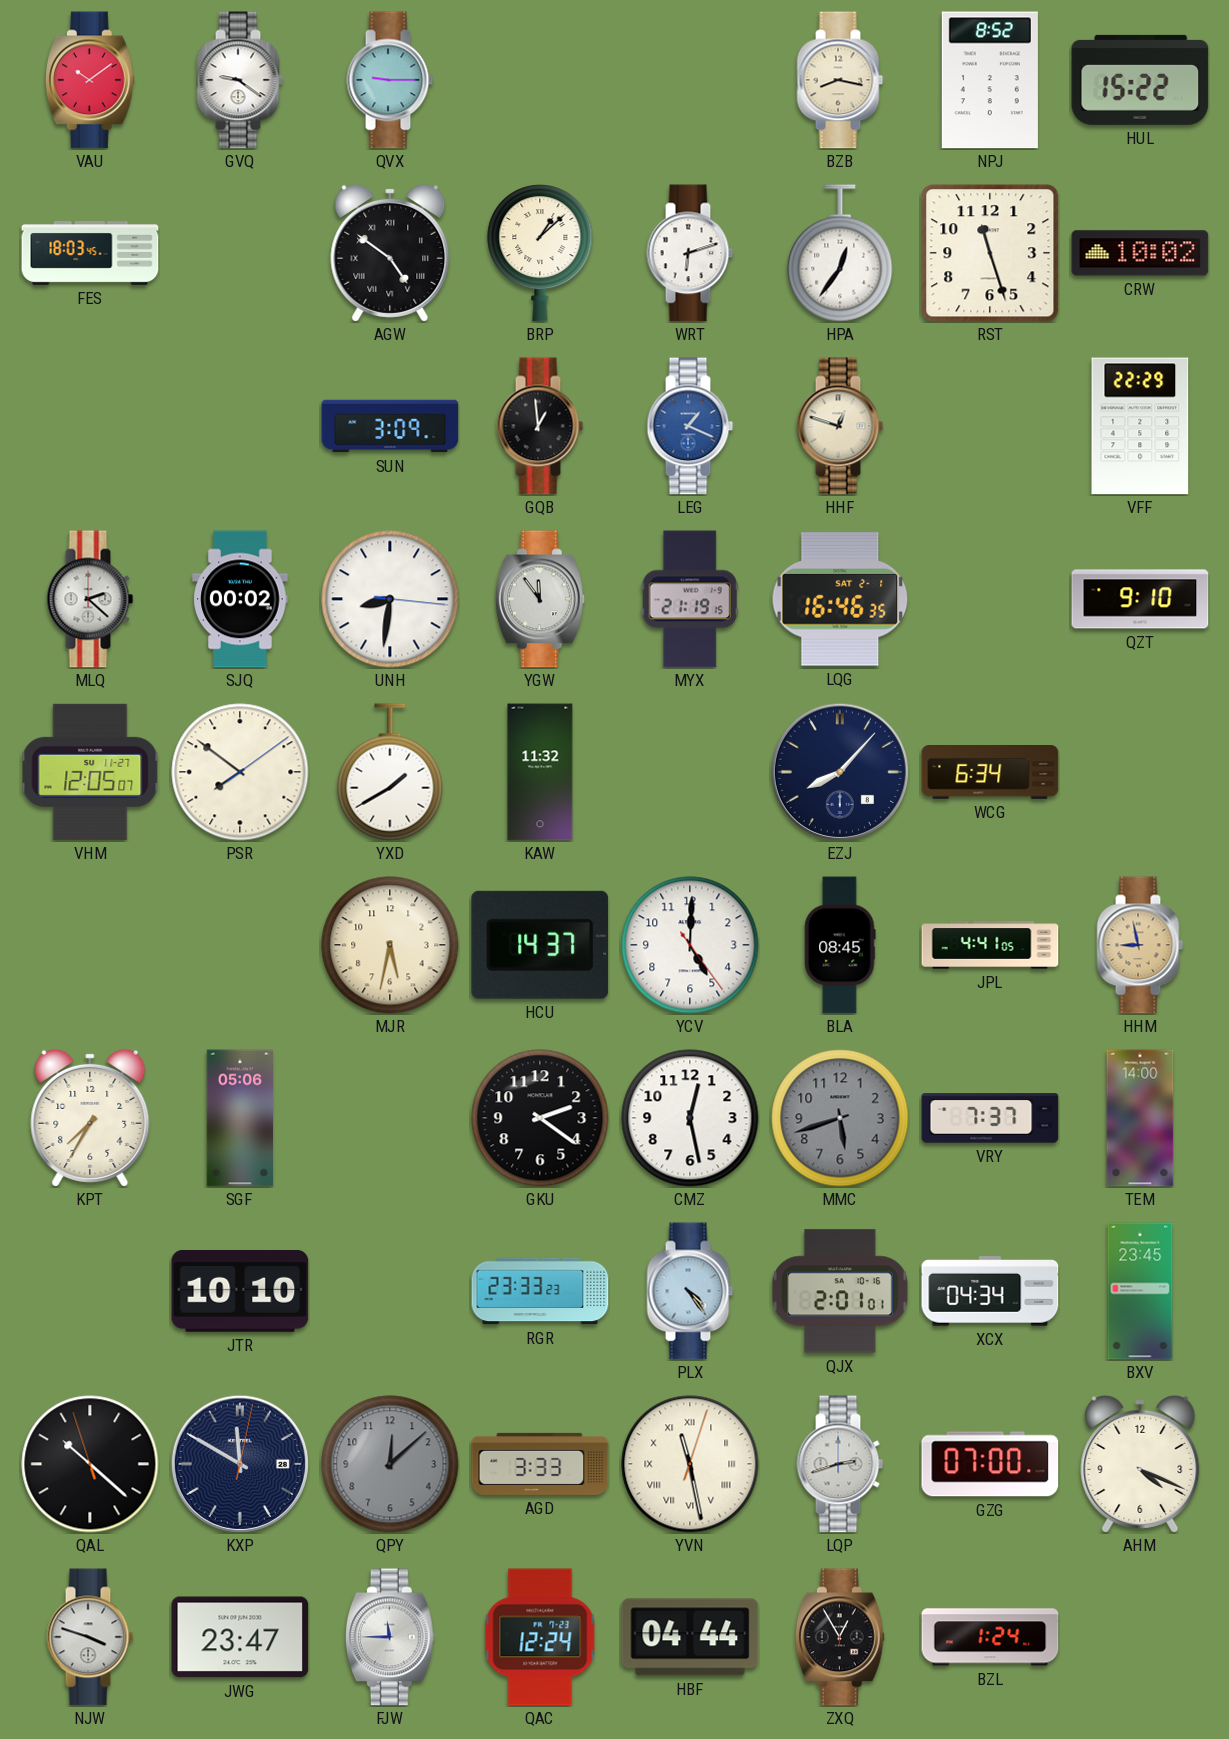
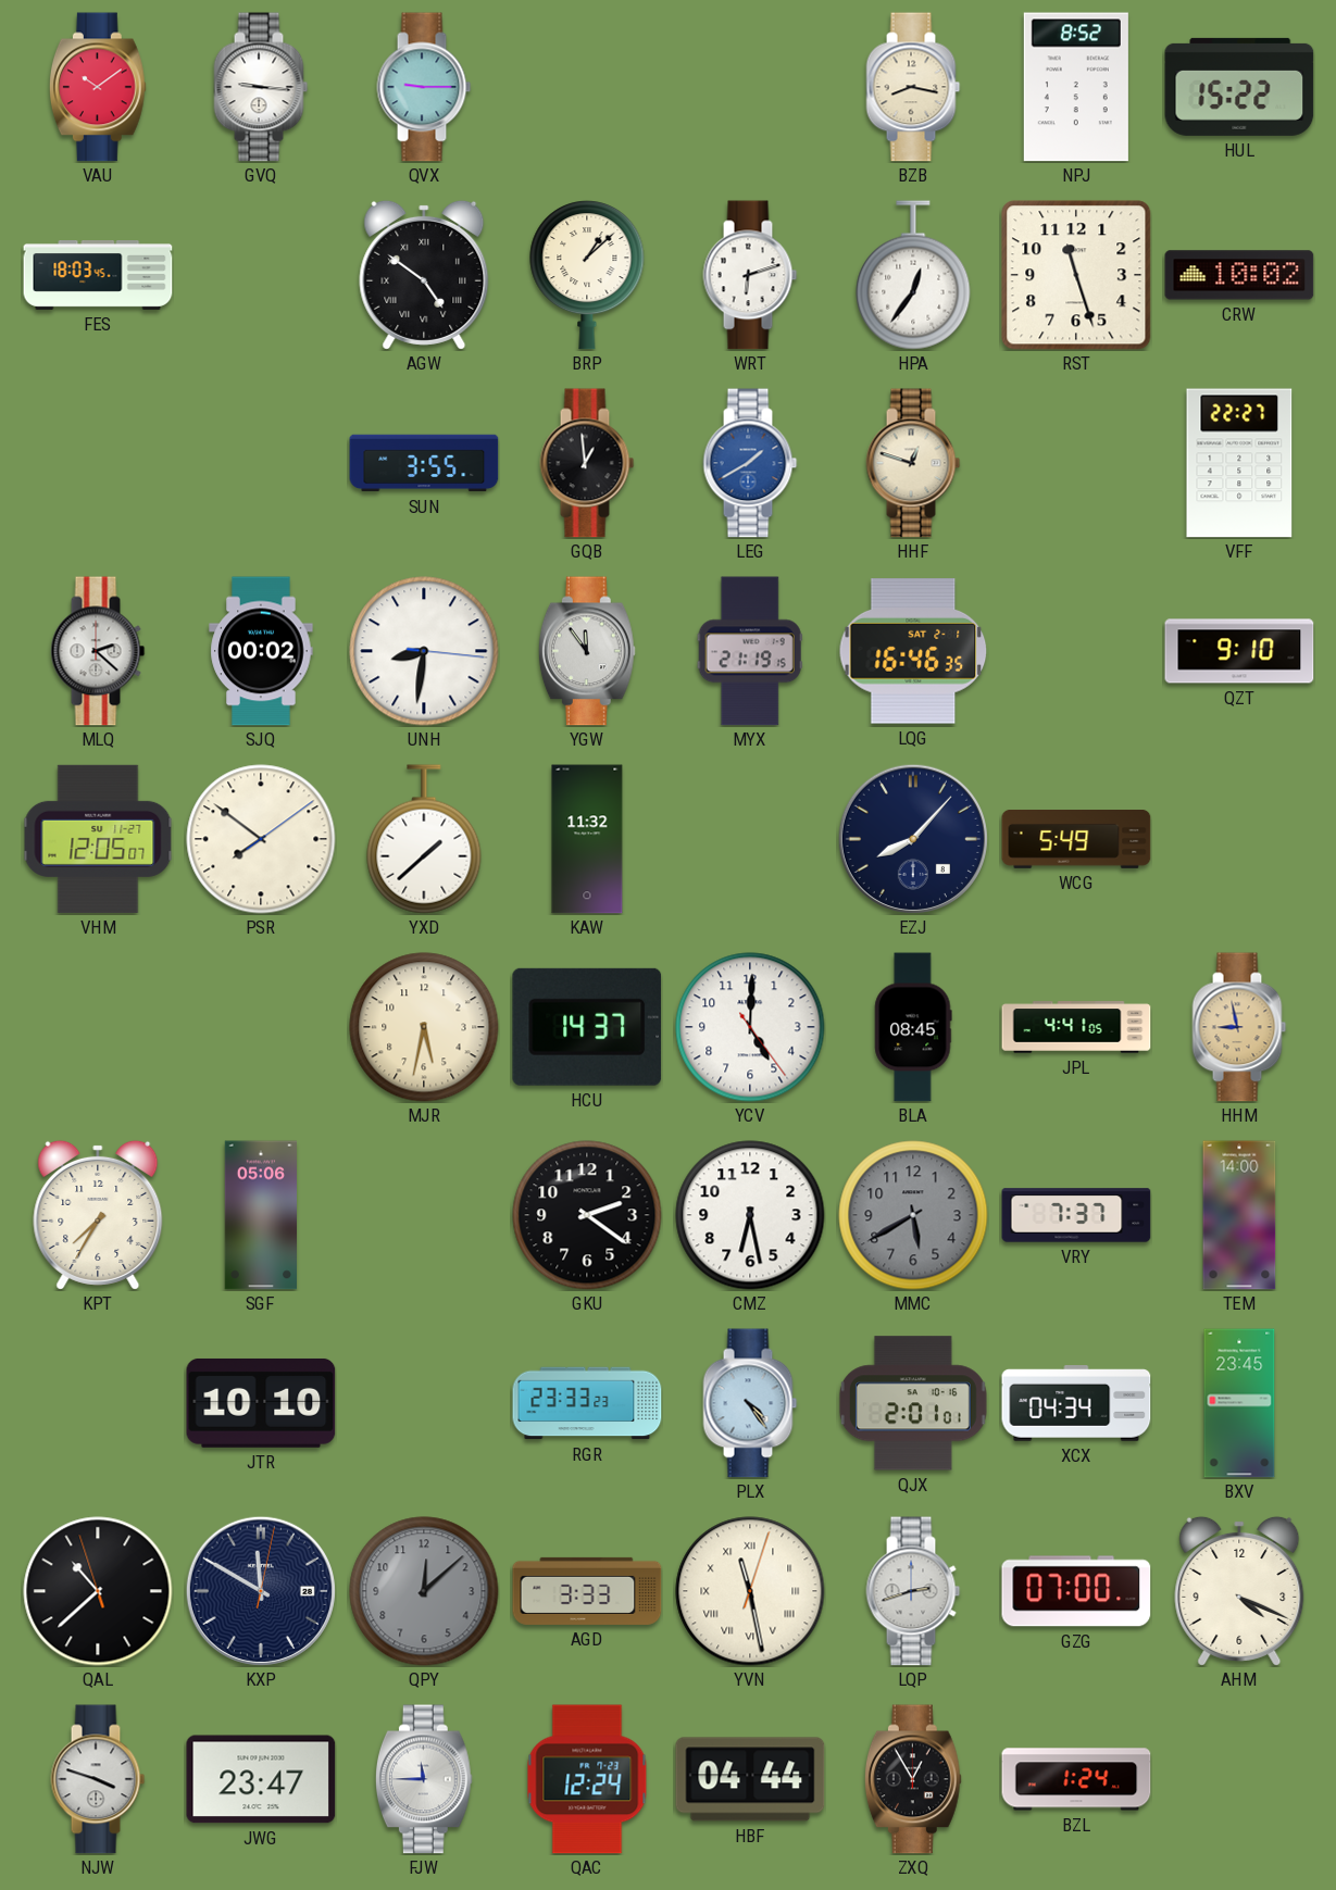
GVQ: 9:21 -> 9:16
SUN: 3:09 -> 3:55
LEG: 1:19 -> 1:40
VFF: 22:29 -> 22:27
YXD: 1:40 -> 1:38
WCG: 6:34 -> 5:49
CMZ: 12:28 -> 6:28
MMC: 5:42 -> 5:40
QAL: 10:21 -> 10:37
